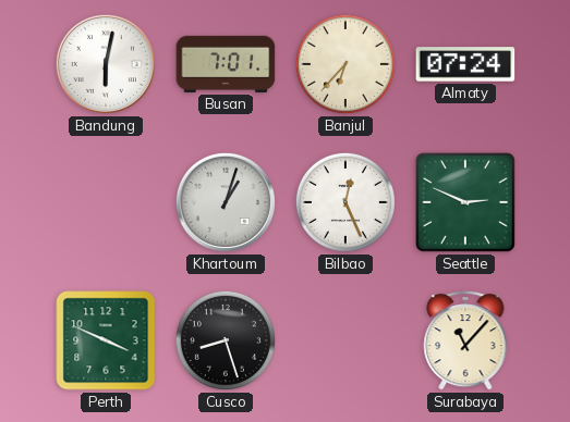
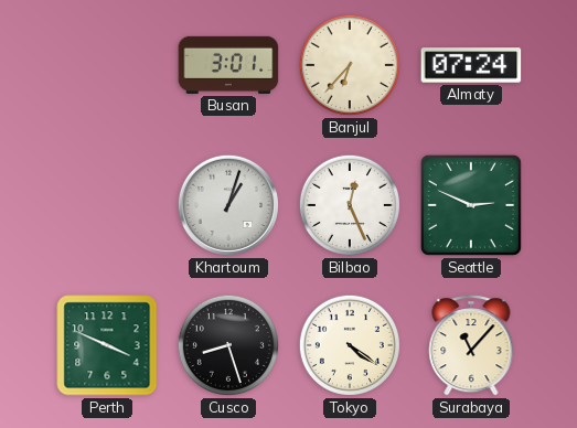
Bandung: 6:02 -> none
Busan: 7:01 -> 3:01
Tokyo: none -> 4:21
